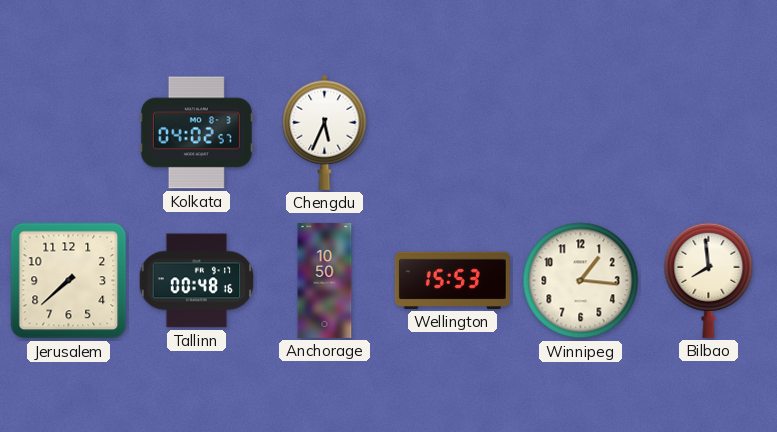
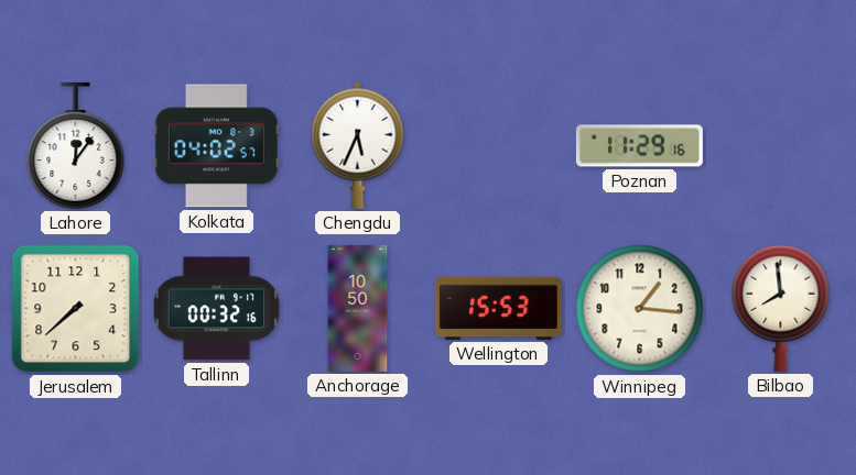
Lahore: none -> 12:06
Poznan: none -> 11:29
Tallinn: 00:48 -> 00:32
